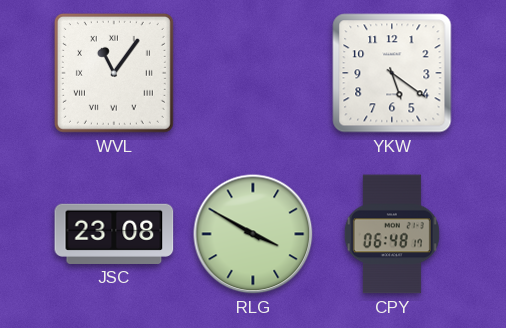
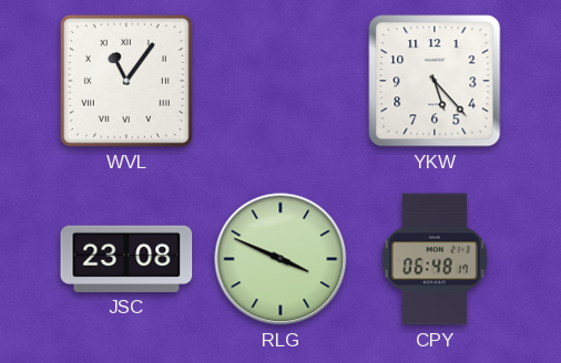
YKW: 5:21 -> 5:23
RLG: 3:50 -> 3:49
